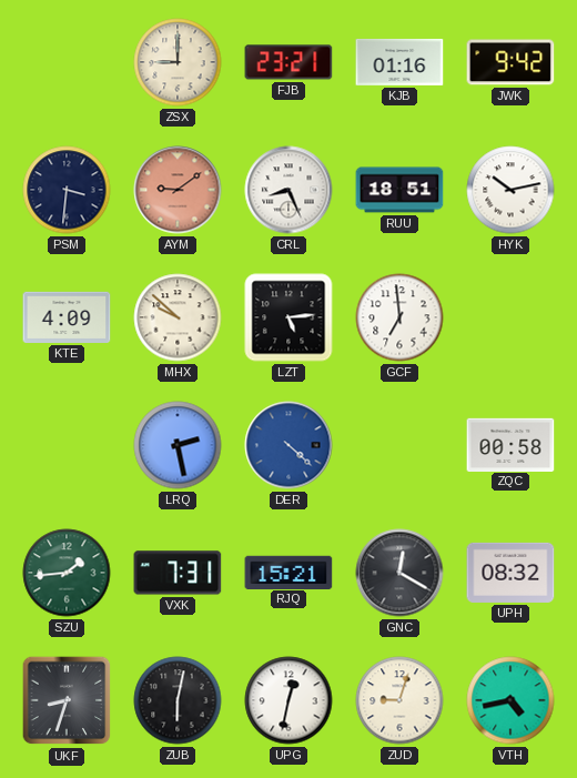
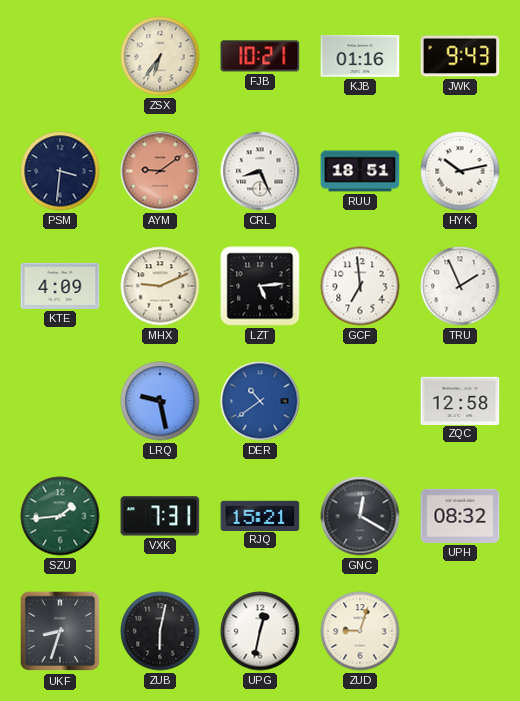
ZSX: 9:00 -> 6:36
FJB: 23:21 -> 10:21
JWK: 9:42 -> 9:43
MHX: 9:52 -> 9:11
TRU: none -> 1:56
LRQ: 2:28 -> 9:28
DER: 4:22 -> 10:39
ZQC: 00:58 -> 12:58
VTH: 4:43 -> none
